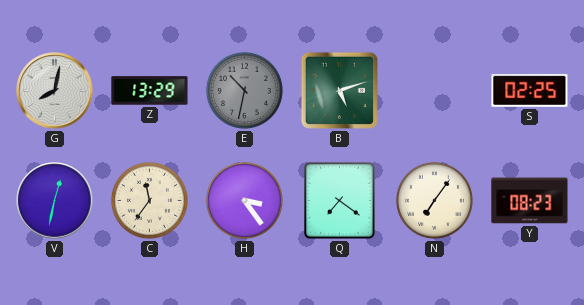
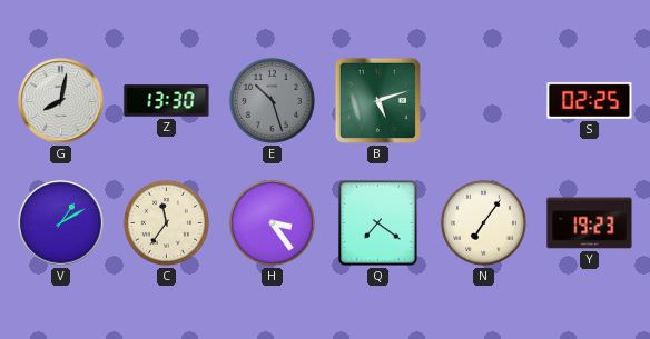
Z: 13:29 -> 13:30
E: 10:32 -> 10:27
V: 12:32 -> 1:10
Y: 08:23 -> 19:23
